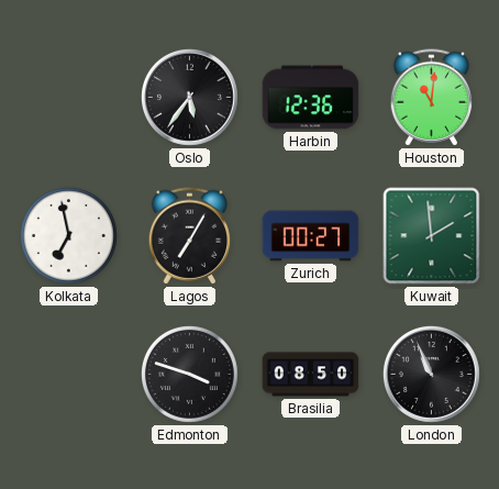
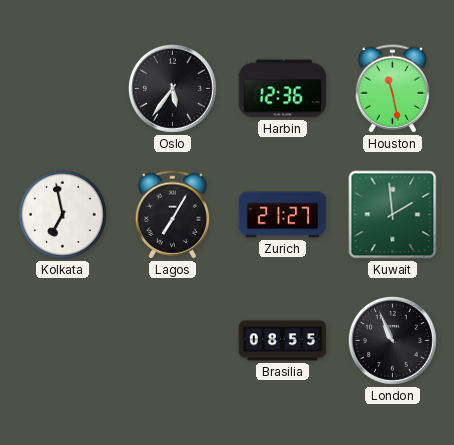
Houston: 11:01 -> 11:28
Zurich: 00:27 -> 21:27
Edmonton: 3:48 -> none
Brasilia: 08:50 -> 08:55
